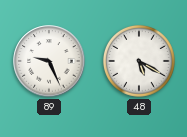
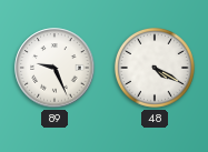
48: 5:20 -> 4:20
